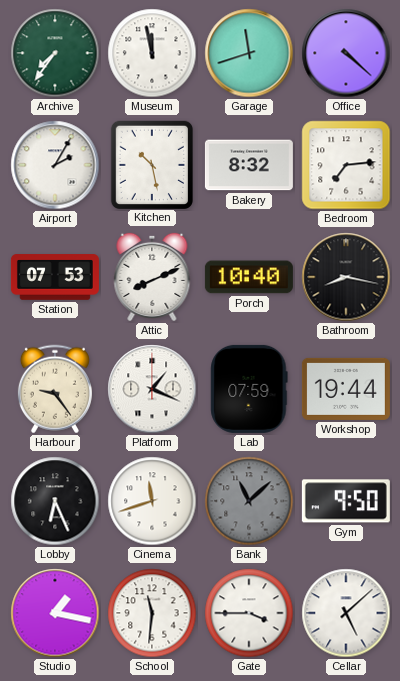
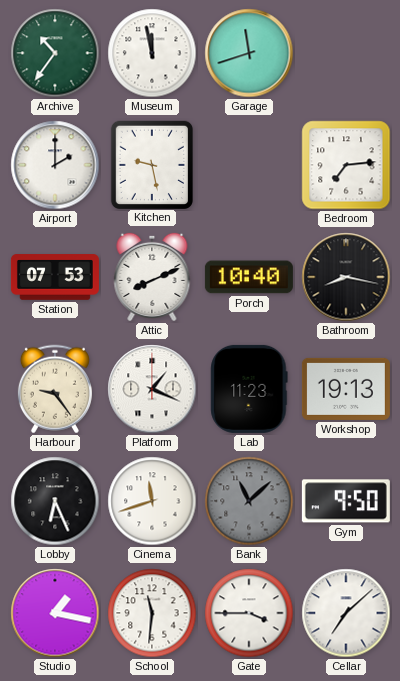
Archive: 7:36 -> 10:36
Office: 4:22 -> none
Airport: 2:05 -> 2:00
Kitchen: 10:28 -> 9:28
Bakery: 8:32 -> none
Lab: 07:59 -> 11:23
Workshop: 19:44 -> 19:13
Cellar: 5:08 -> 7:08
